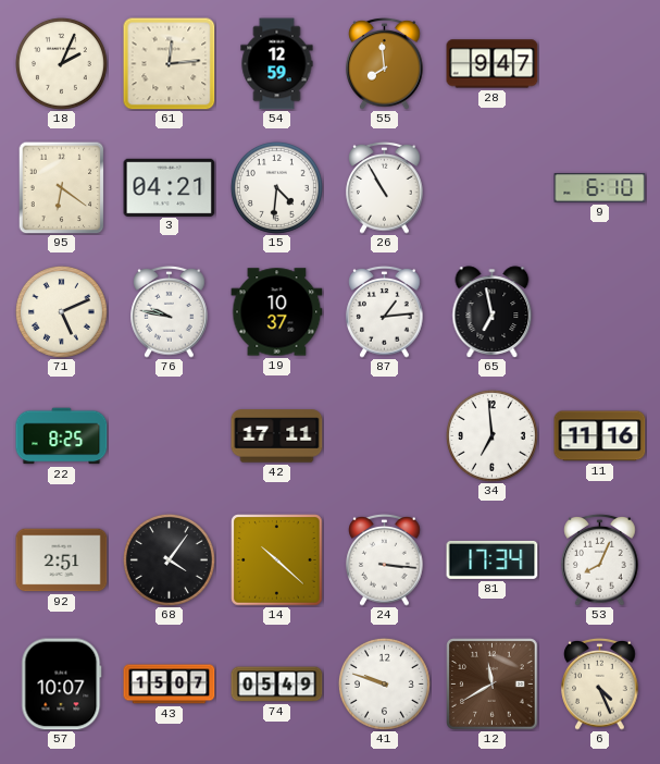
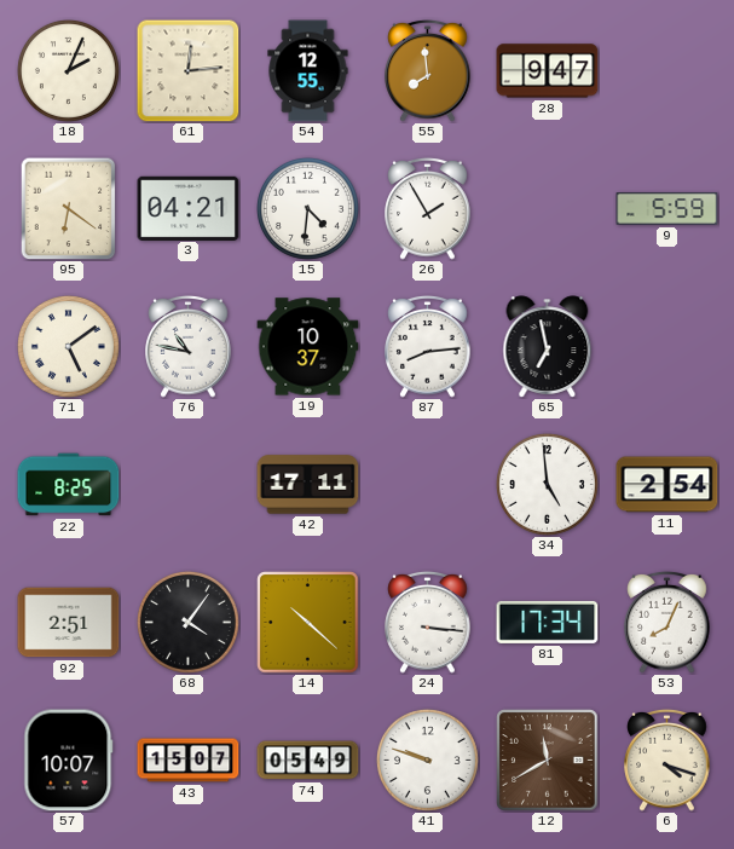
54: 12:59 -> 12:55
26: 10:55 -> 1:55
9: 6:10 -> 5:59
71: 5:11 -> 5:09
76: 9:47 -> 10:47
87: 1:14 -> 8:14
34: 6:59 -> 4:59
11: 11:16 -> 2:54
6: 4:26 -> 4:18
